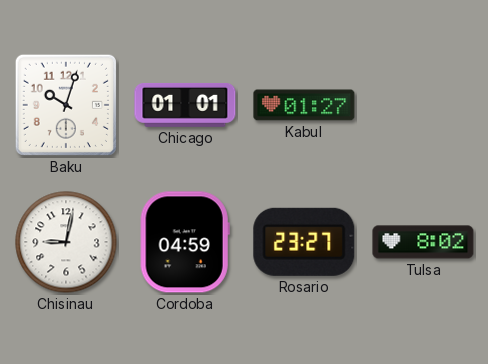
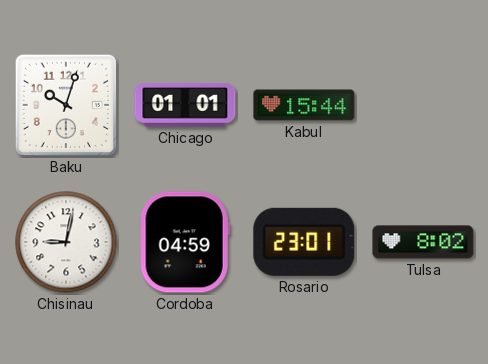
Kabul: 01:27 -> 15:44
Rosario: 23:27 -> 23:01
